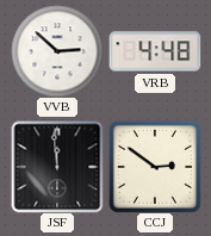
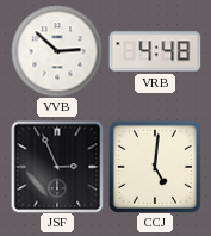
JSF: 11:59 -> 2:56
CCJ: 2:51 -> 5:01
